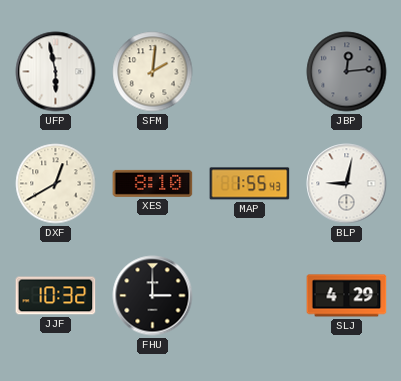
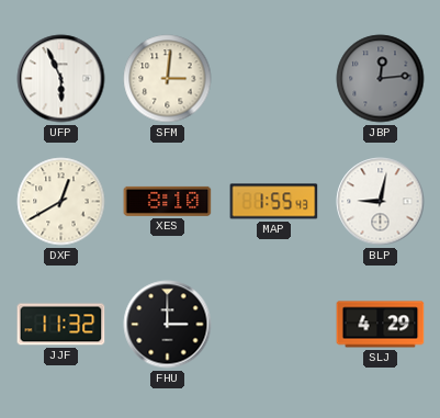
UFP: 5:58 -> 5:56
SFM: 2:01 -> 3:01
JJF: 10:32 -> 11:32
